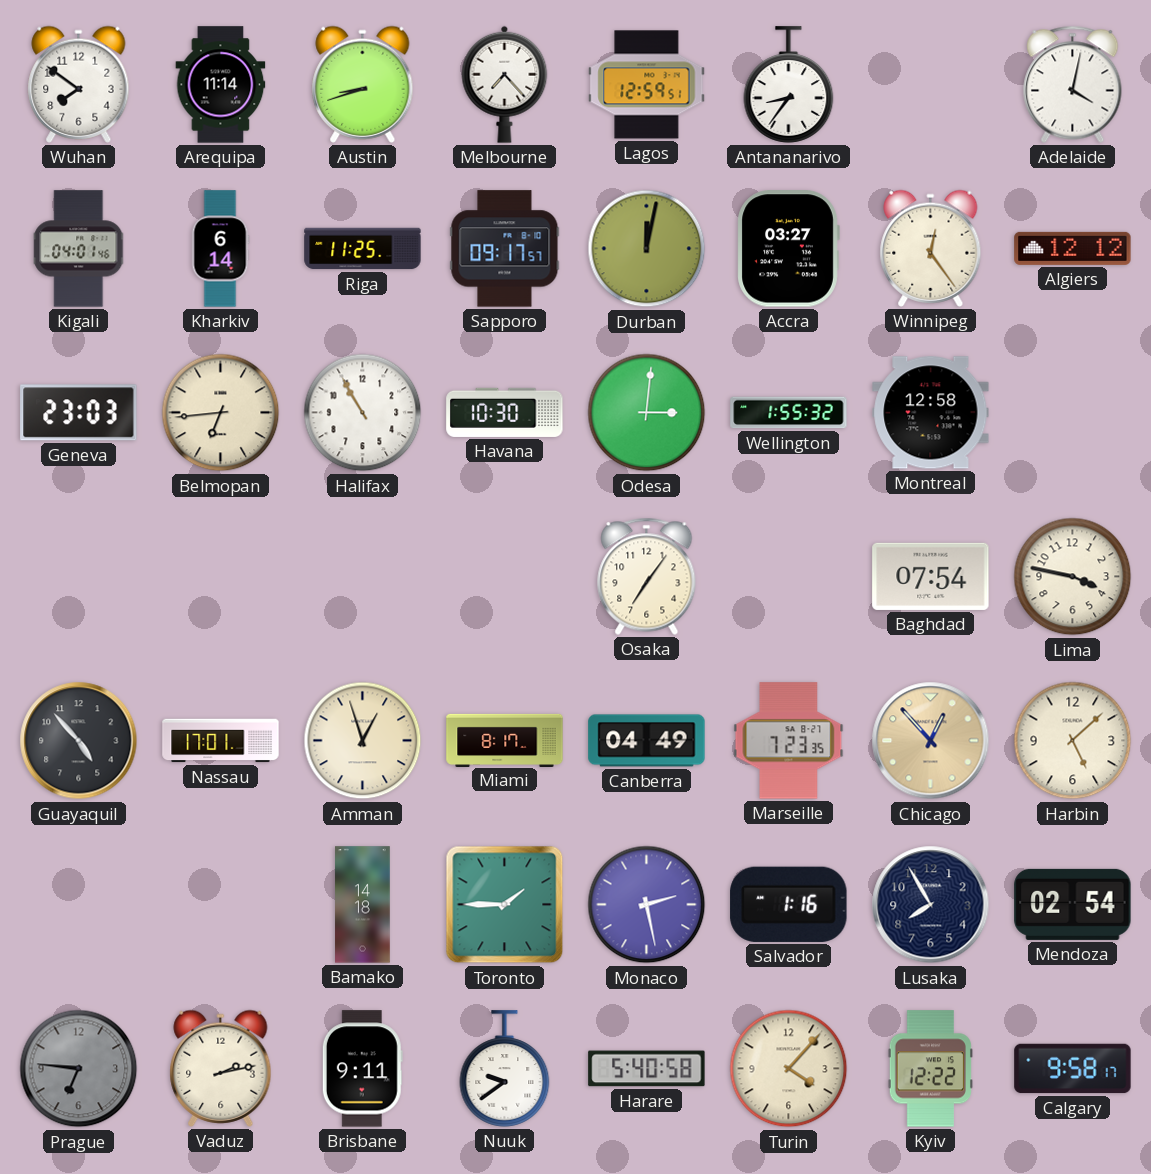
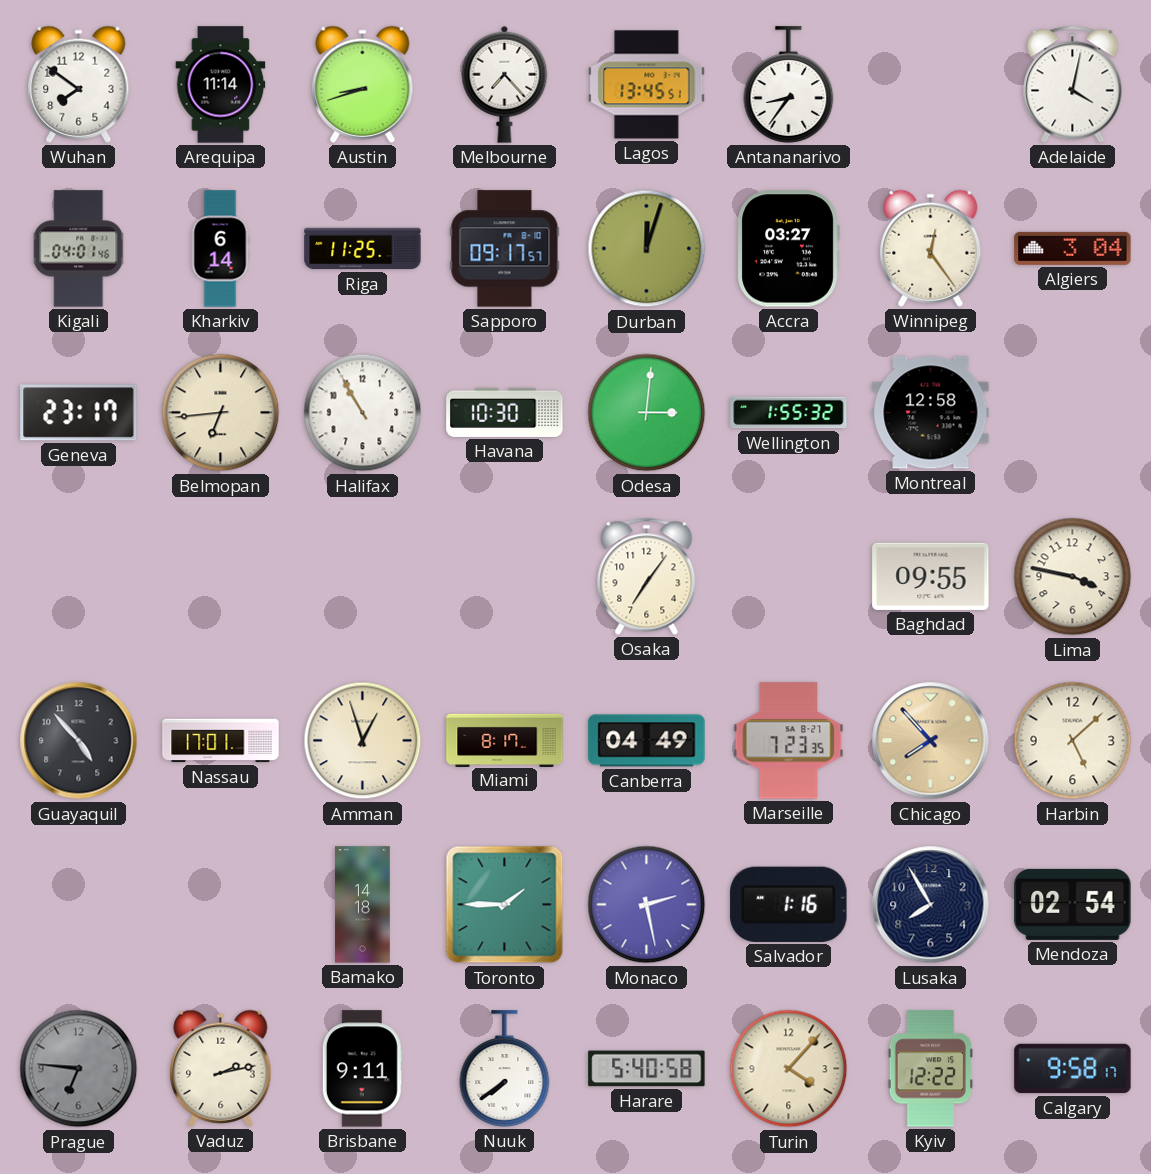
Lagos: 12:59 -> 13:45
Durban: 12:02 -> 12:03
Algiers: 12:12 -> 3:04
Geneva: 23:03 -> 23:17
Baghdad: 07:54 -> 09:55
Chicago: 12:53 -> 7:53
Nuuk: 9:39 -> 7:39
